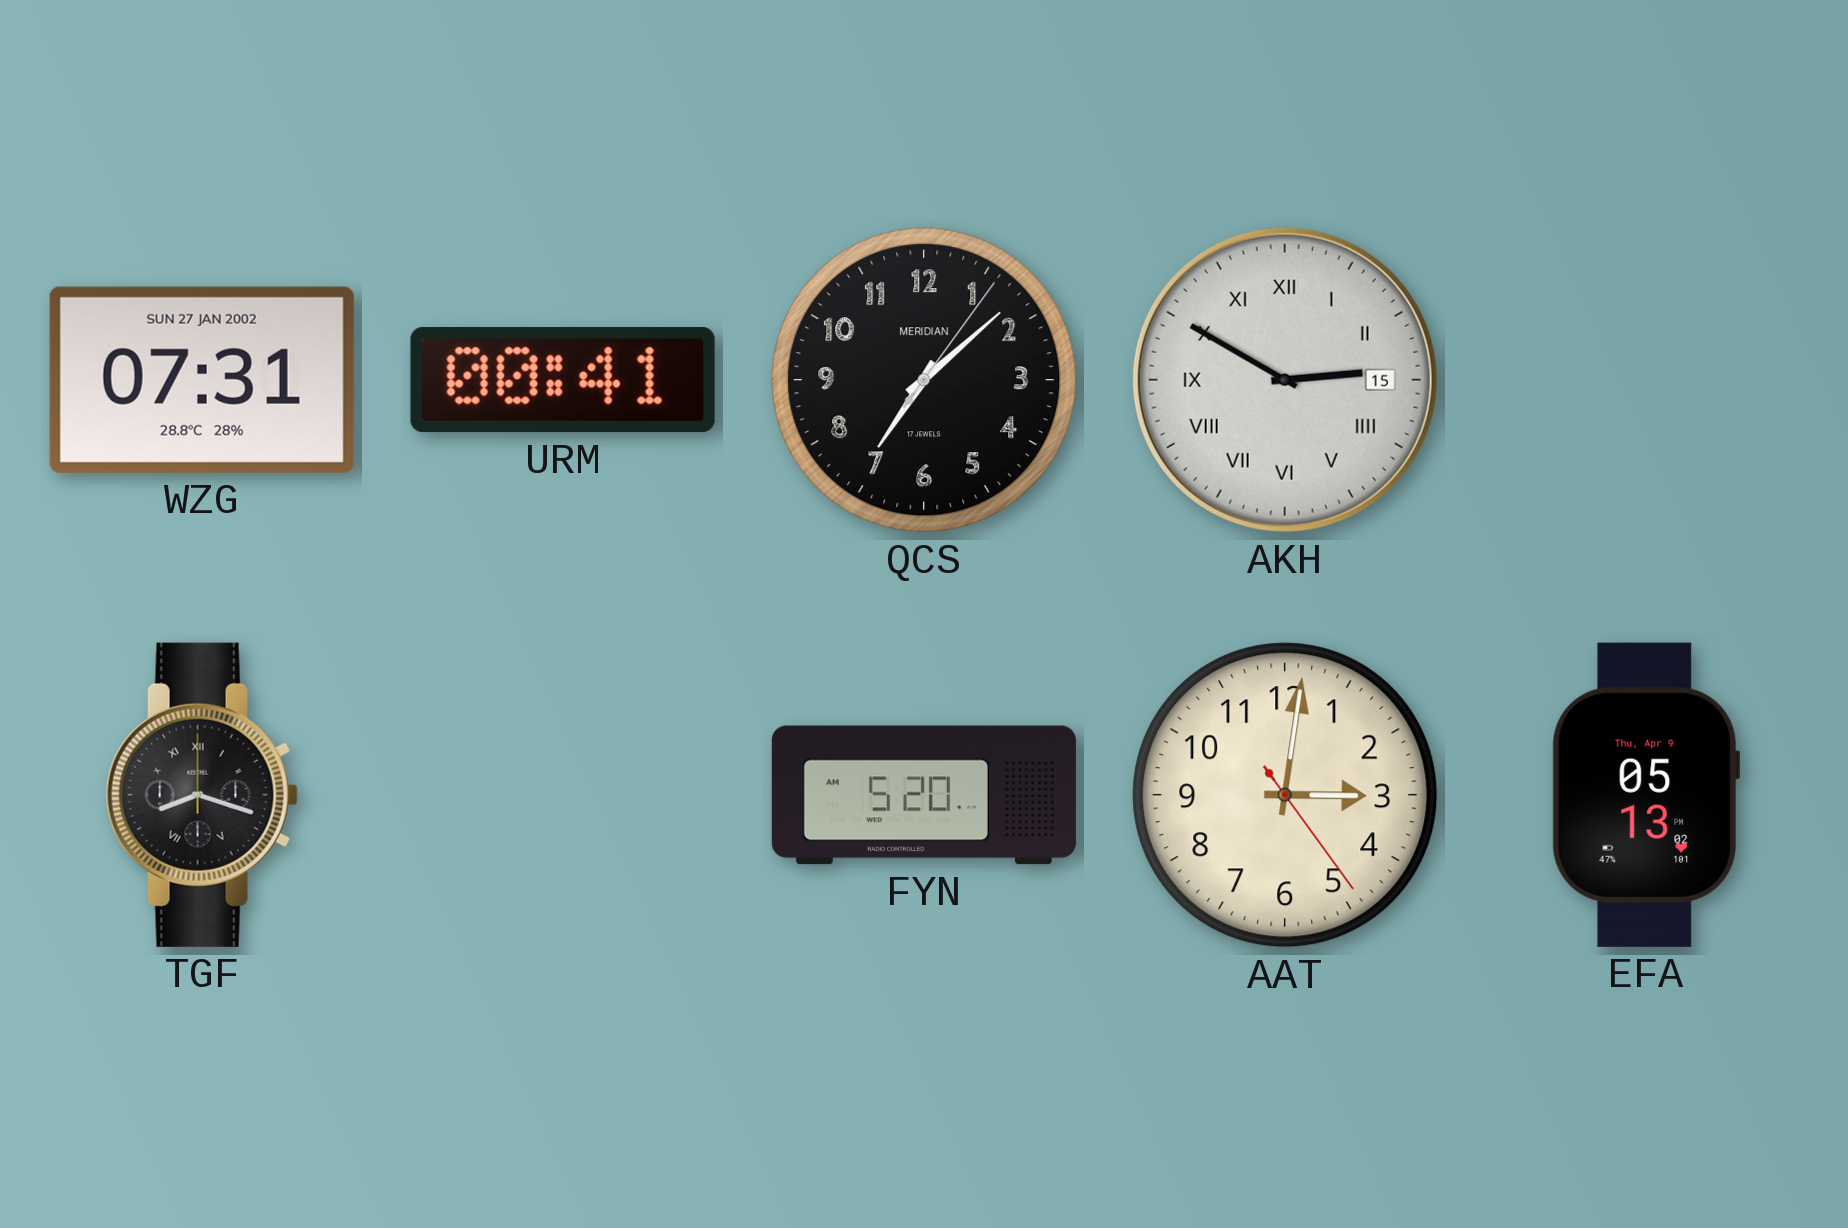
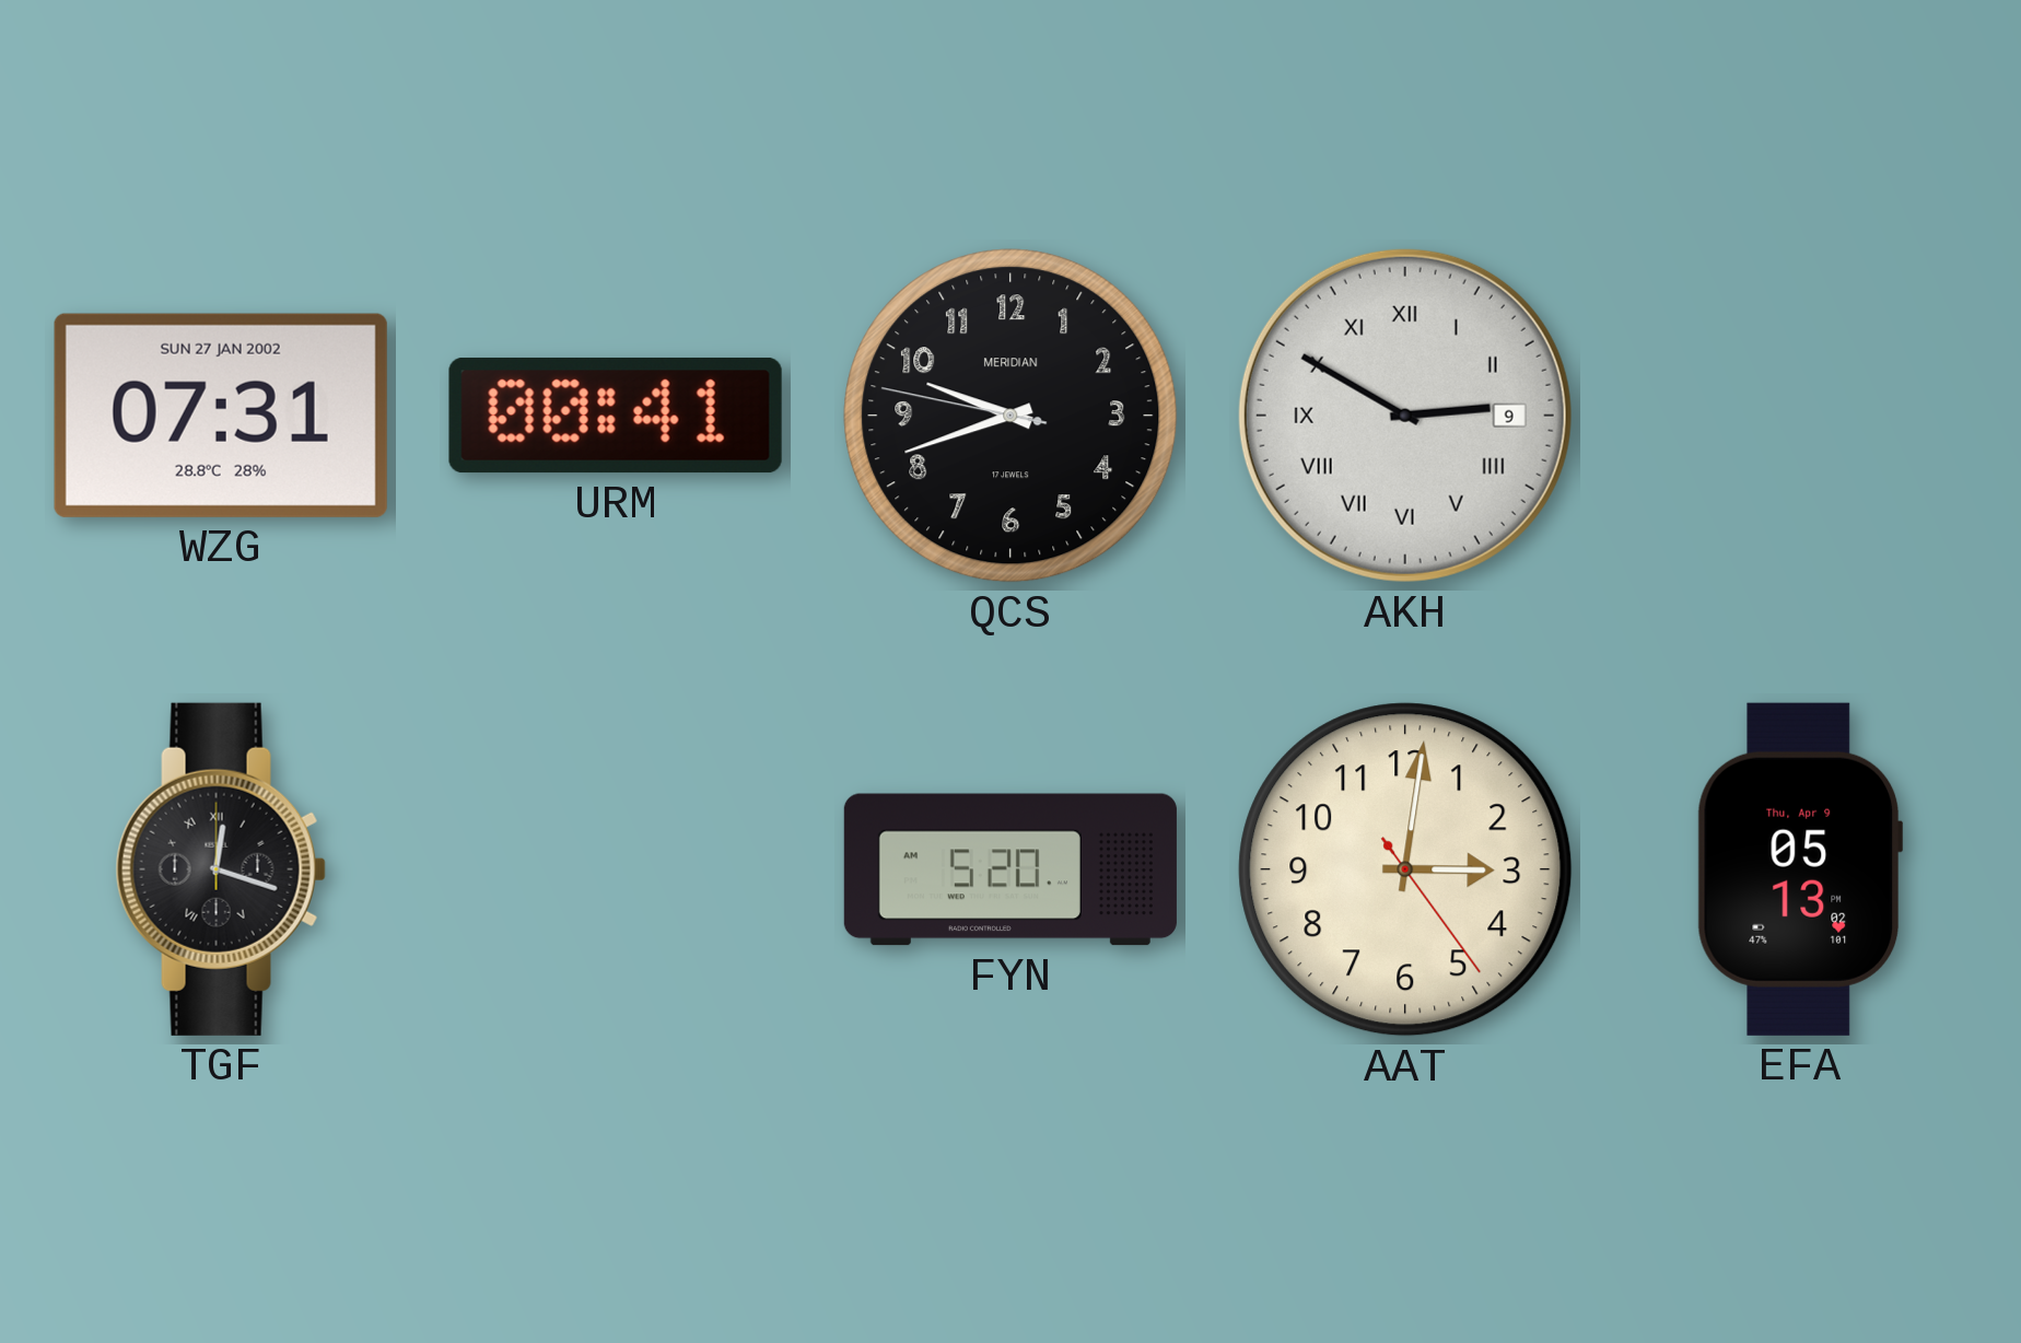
QCS: 7:08 -> 9:41
AKH date: 15 -> 9
TGF: 8:18 -> 12:18
